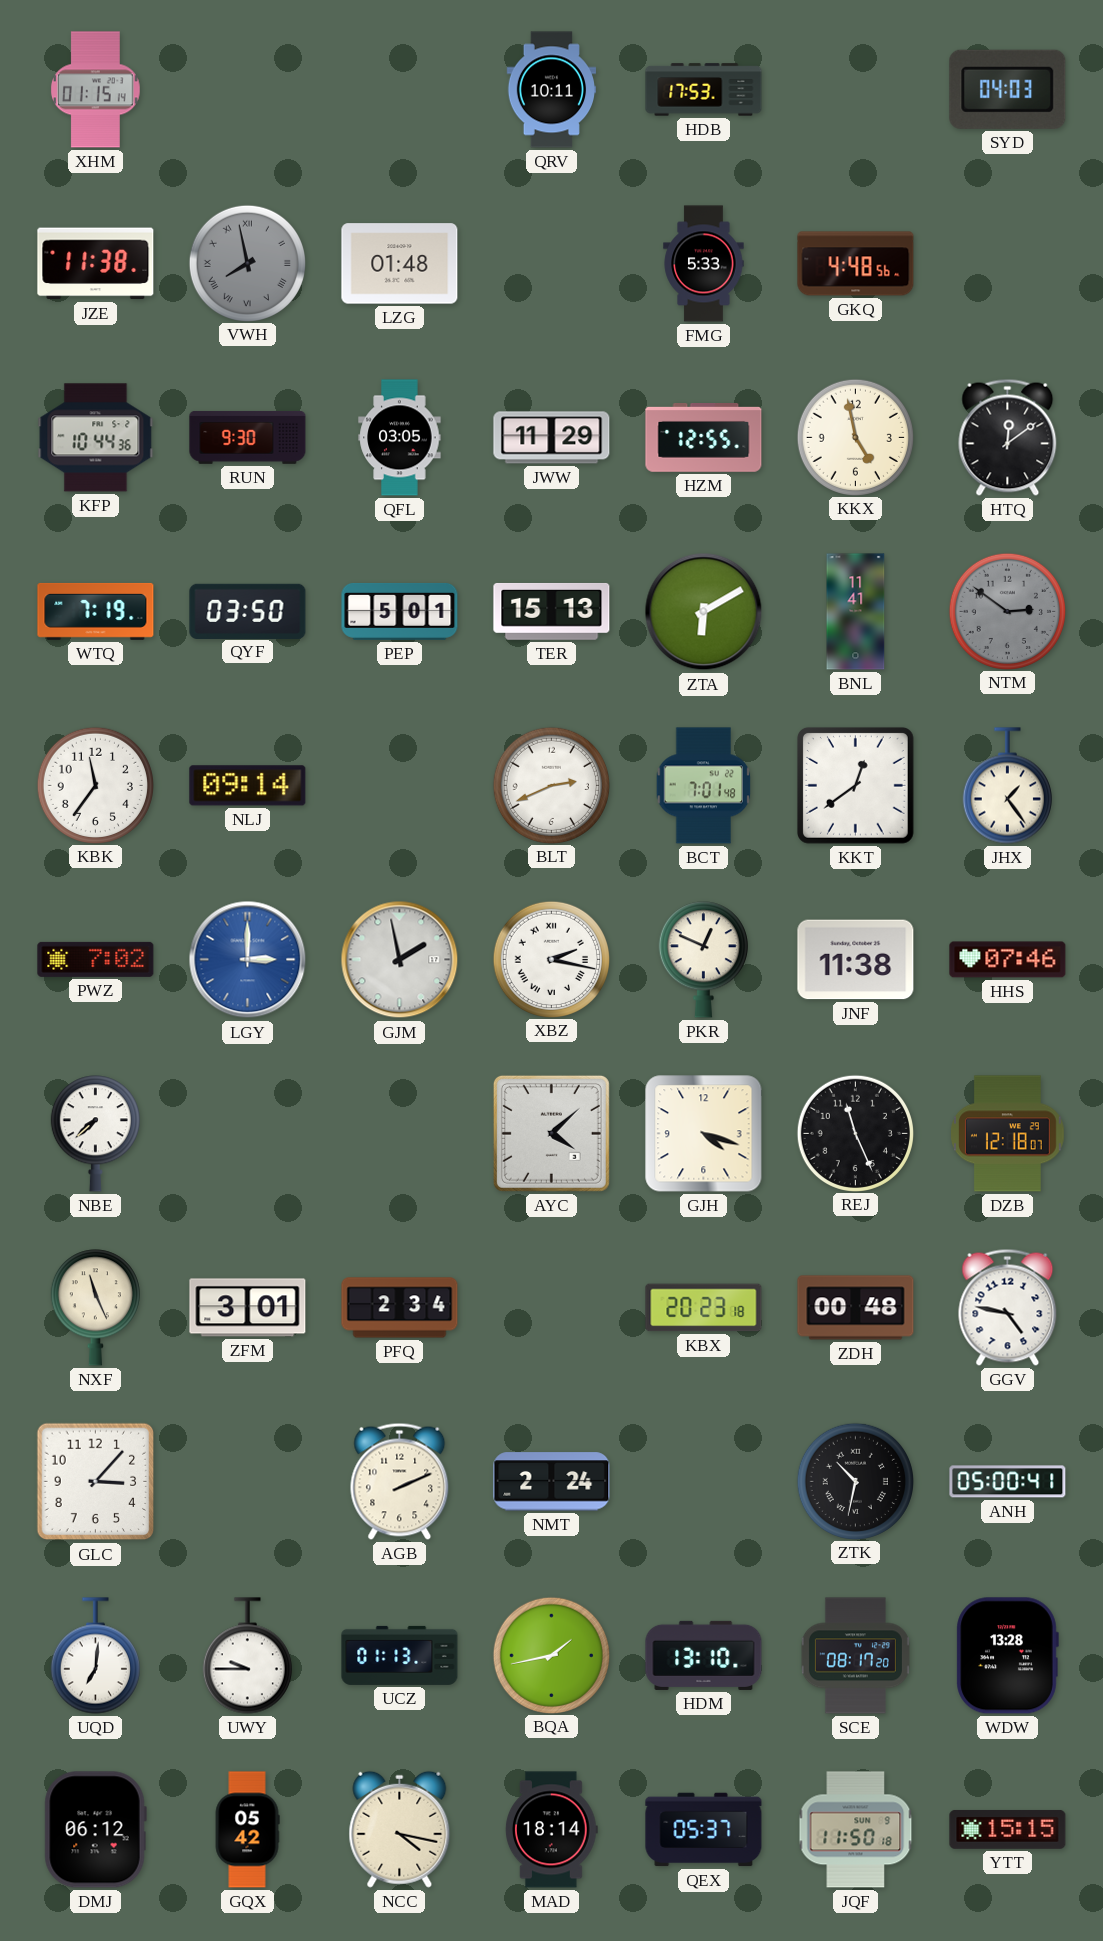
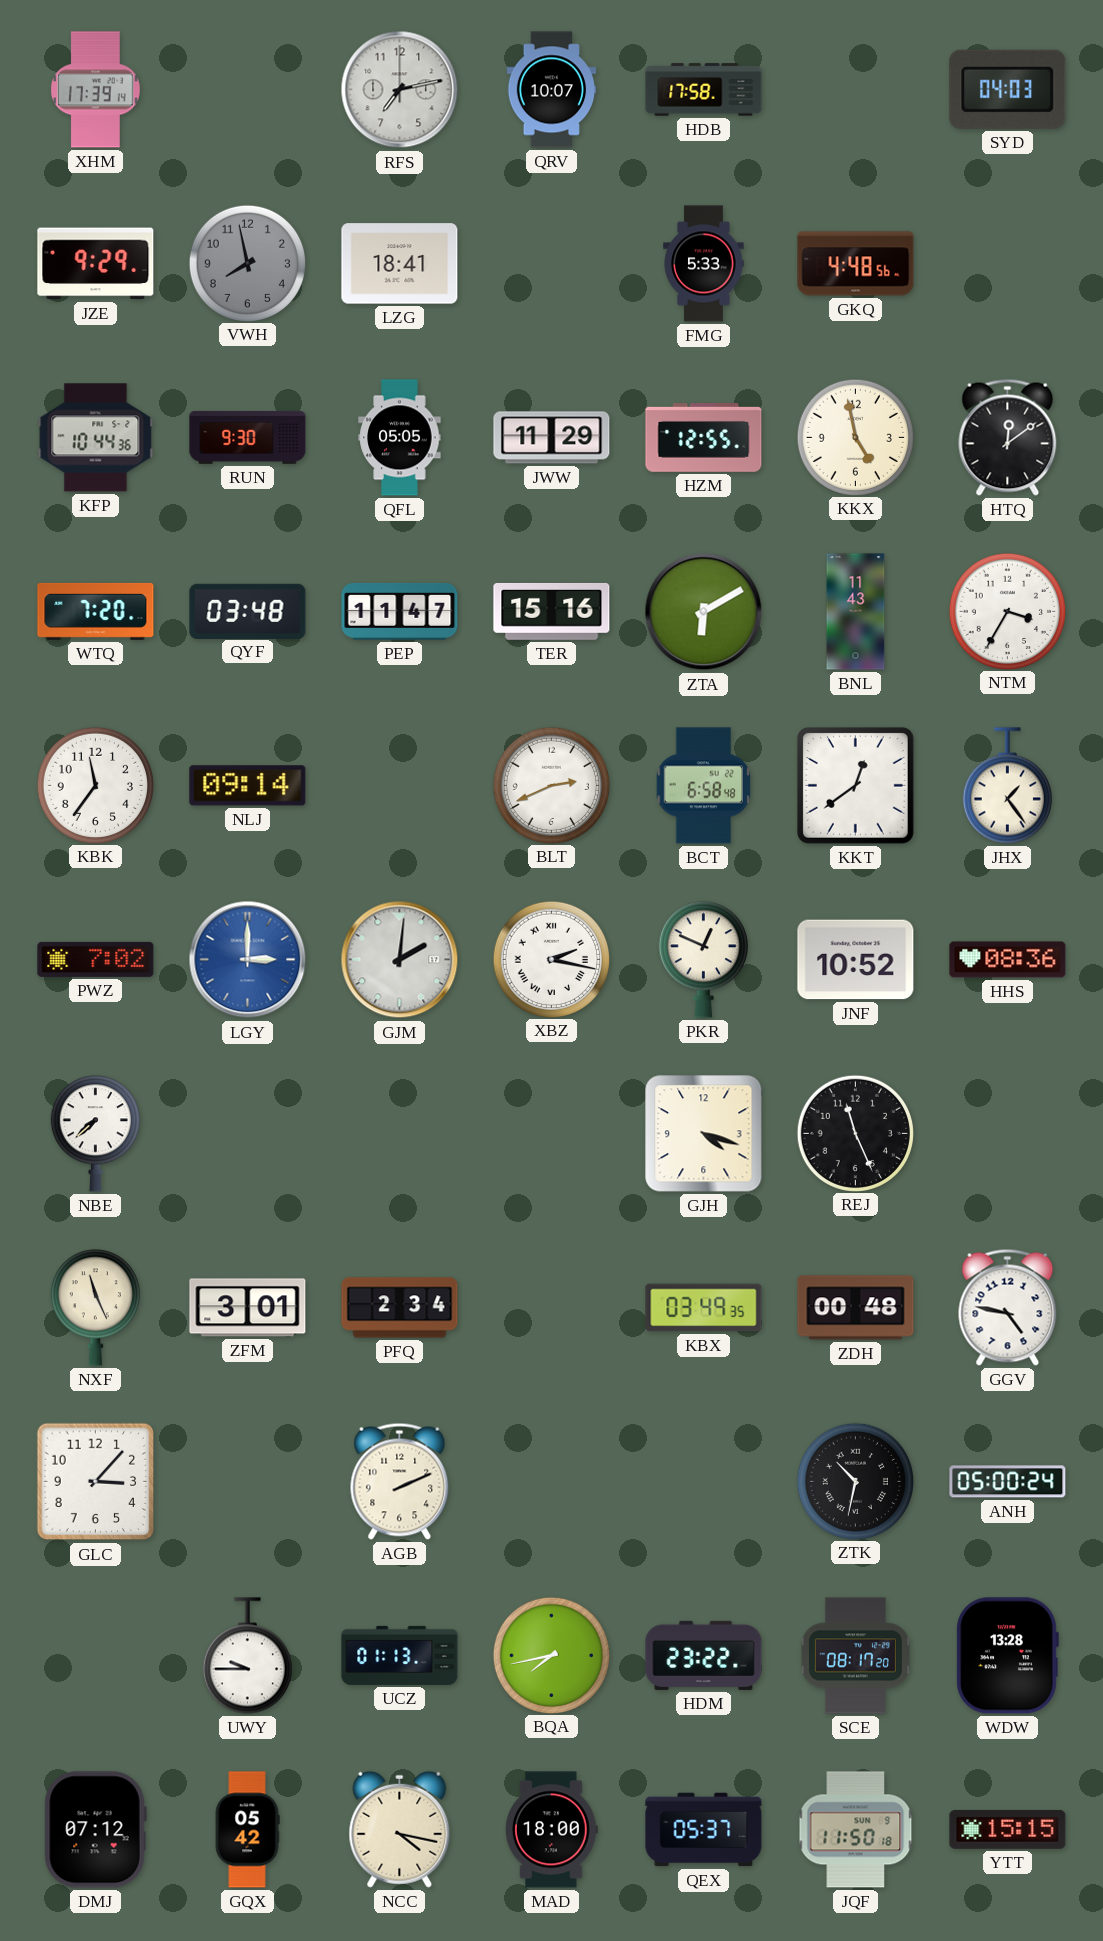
XHM: 01:15 -> 17:39
RFS: none -> 7:13
QRV: 10:11 -> 10:07
HDB: 17:53 -> 17:58
JZE: 11:38 -> 9:29
VWH numerals: Roman -> Arabic
LZG: 01:48 -> 18:41
QFL: 03:05 -> 05:05
WTQ: 7:19 -> 7:20
QYF: 03:50 -> 03:48
PEP: 5:01 -> 11:47
TER: 15:13 -> 15:16
BNL: 11:41 -> 11:43
NTM: 2:51 -> 3:35
NTM dial: grey -> white
BCT: 7:01 -> 6:58
GJM: 1:58 -> 2:01
JNF: 11:38 -> 10:52
HHS: 07:46 -> 08:36
AYC: 4:08 -> none
DZB: 12:18 -> none
KBX: 20:23 -> 03:49
NMT: 2:24 -> none
ANH: 05:00:41 -> 05:00:24
UQD: 7:01 -> none
BQA: 1:43 -> 7:43
HDM: 13:10 -> 23:22
DMJ: 06:12 -> 07:12
MAD: 18:14 -> 18:00
